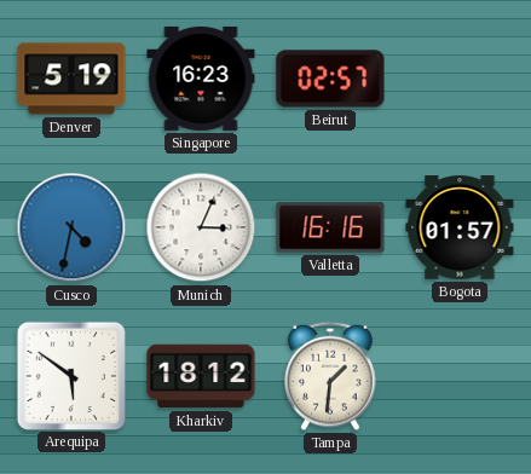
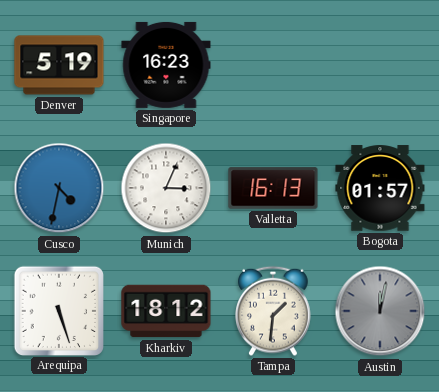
Beirut: 02:57 -> none
Valletta: 16:16 -> 16:13
Arequipa: 5:51 -> 5:27
Austin: none -> 12:02
